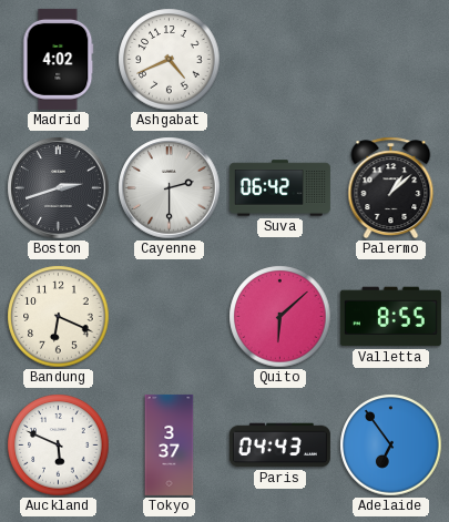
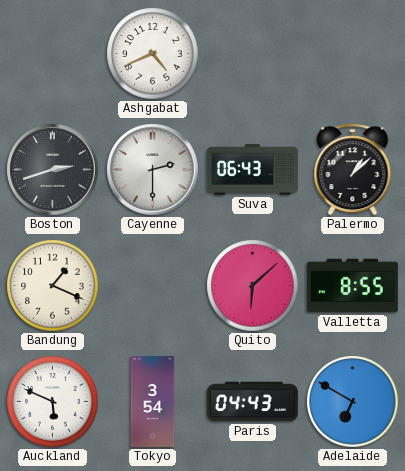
Madrid: 4:02 -> none
Suva: 06:42 -> 06:43
Bandung: 6:19 -> 1:19
Tokyo: 3:37 -> 3:54
Adelaide: 6:54 -> 6:50
